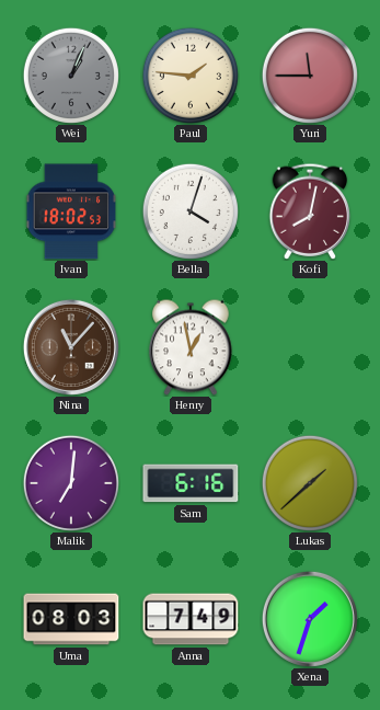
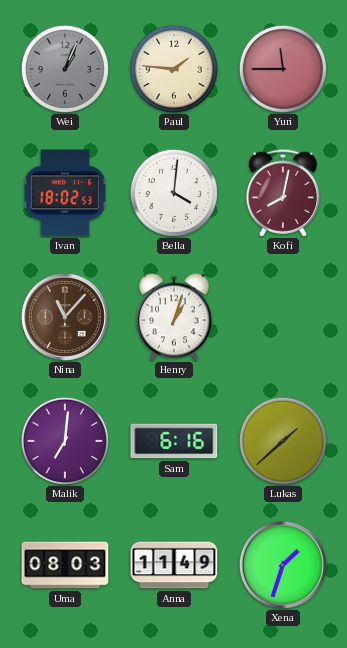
Bella: 4:03 -> 4:01
Henry: 12:58 -> 1:03
Anna: 7:49 -> 11:49
